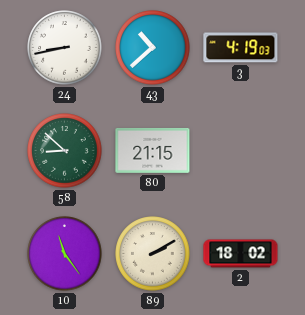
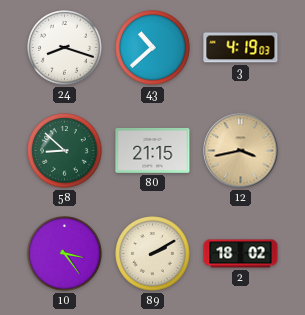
24: 8:43 -> 8:18
12: none -> 3:43
10: 11:24 -> 3:24
